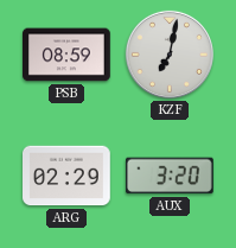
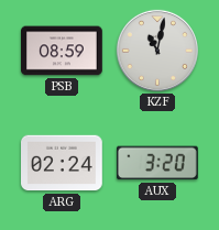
KZF: 7:02 -> 11:02
ARG: 02:29 -> 02:24
